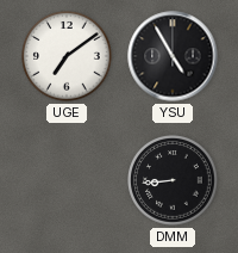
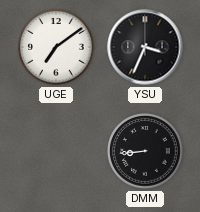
YSU: 4:55 -> 3:34
